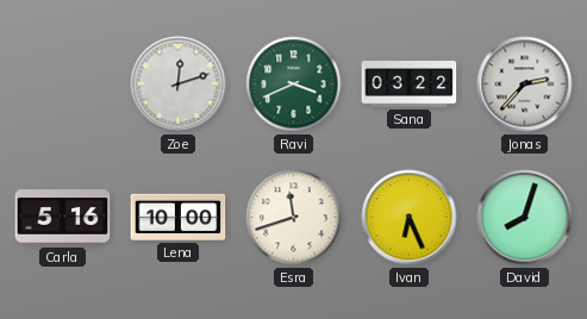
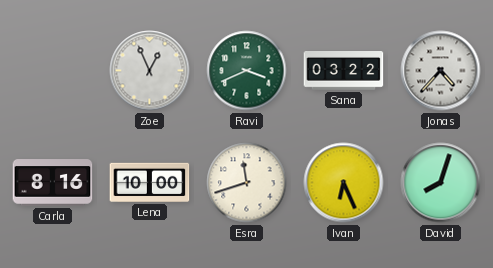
Zoe: 12:12 -> 12:56
Jonas: 2:37 -> 4:37
Carla: 5:16 -> 8:16
